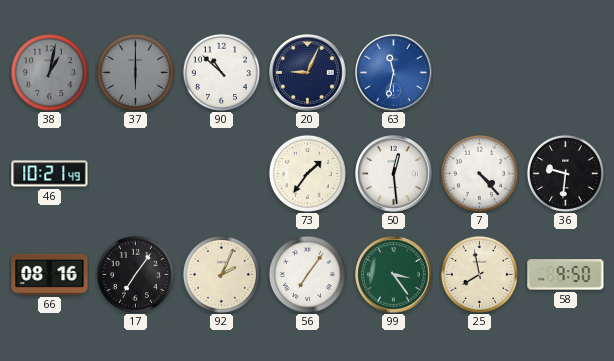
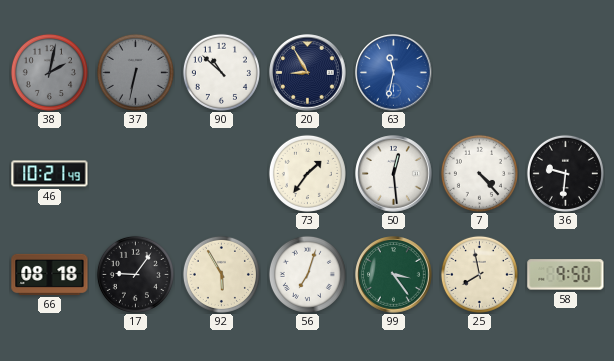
38: 1:02 -> 2:02
37: 6:00 -> 6:32
20: 9:04 -> 8:55
66: 08:16 -> 08:18
17: 7:06 -> 9:06
92: 2:04 -> 5:55
56: 7:06 -> 7:03
